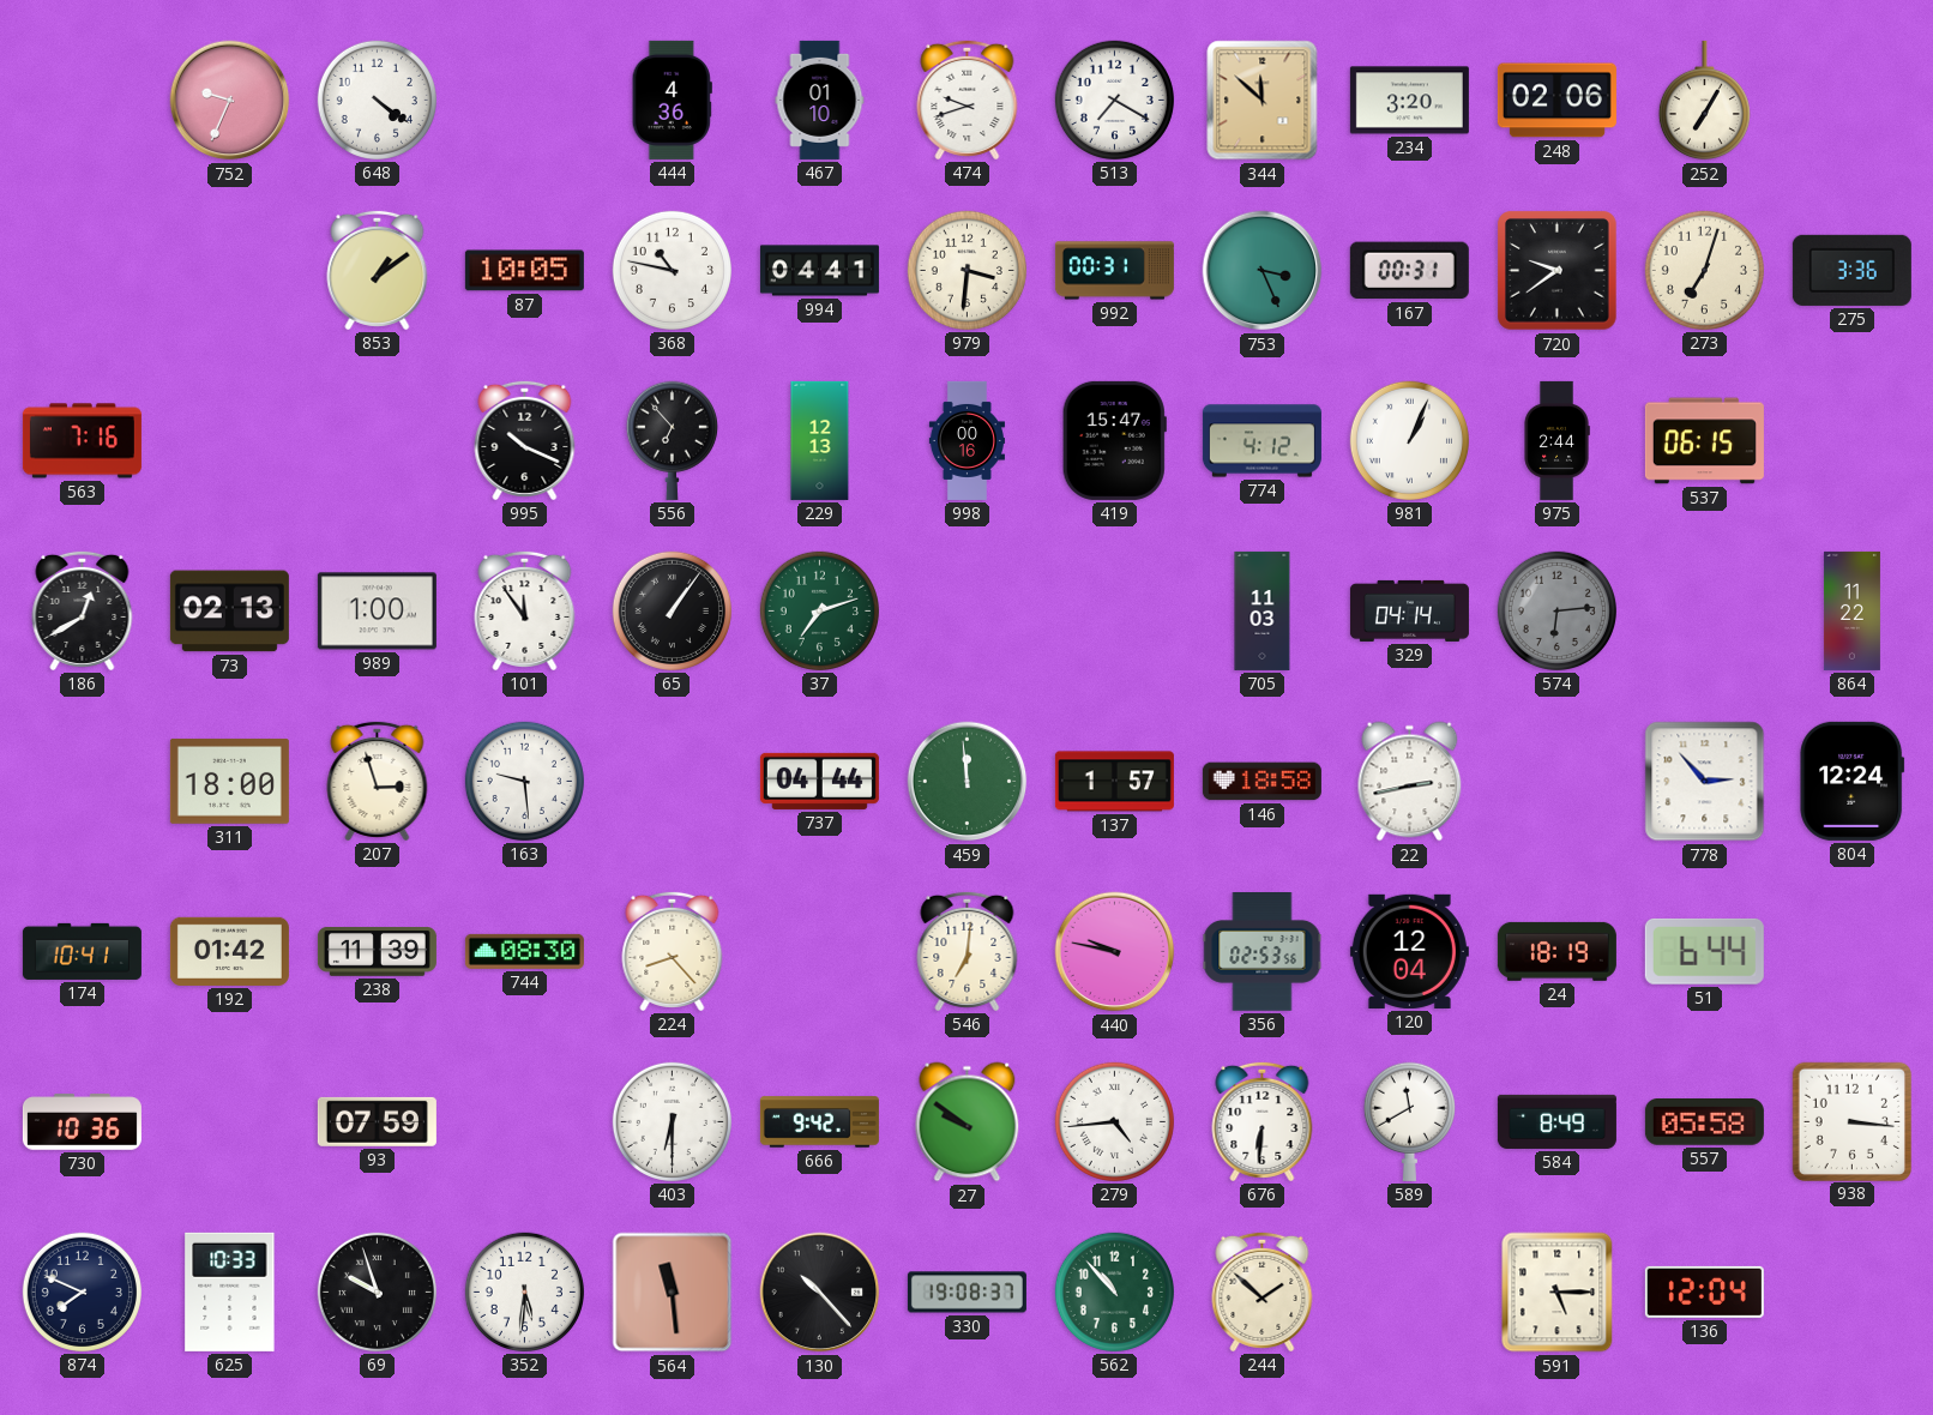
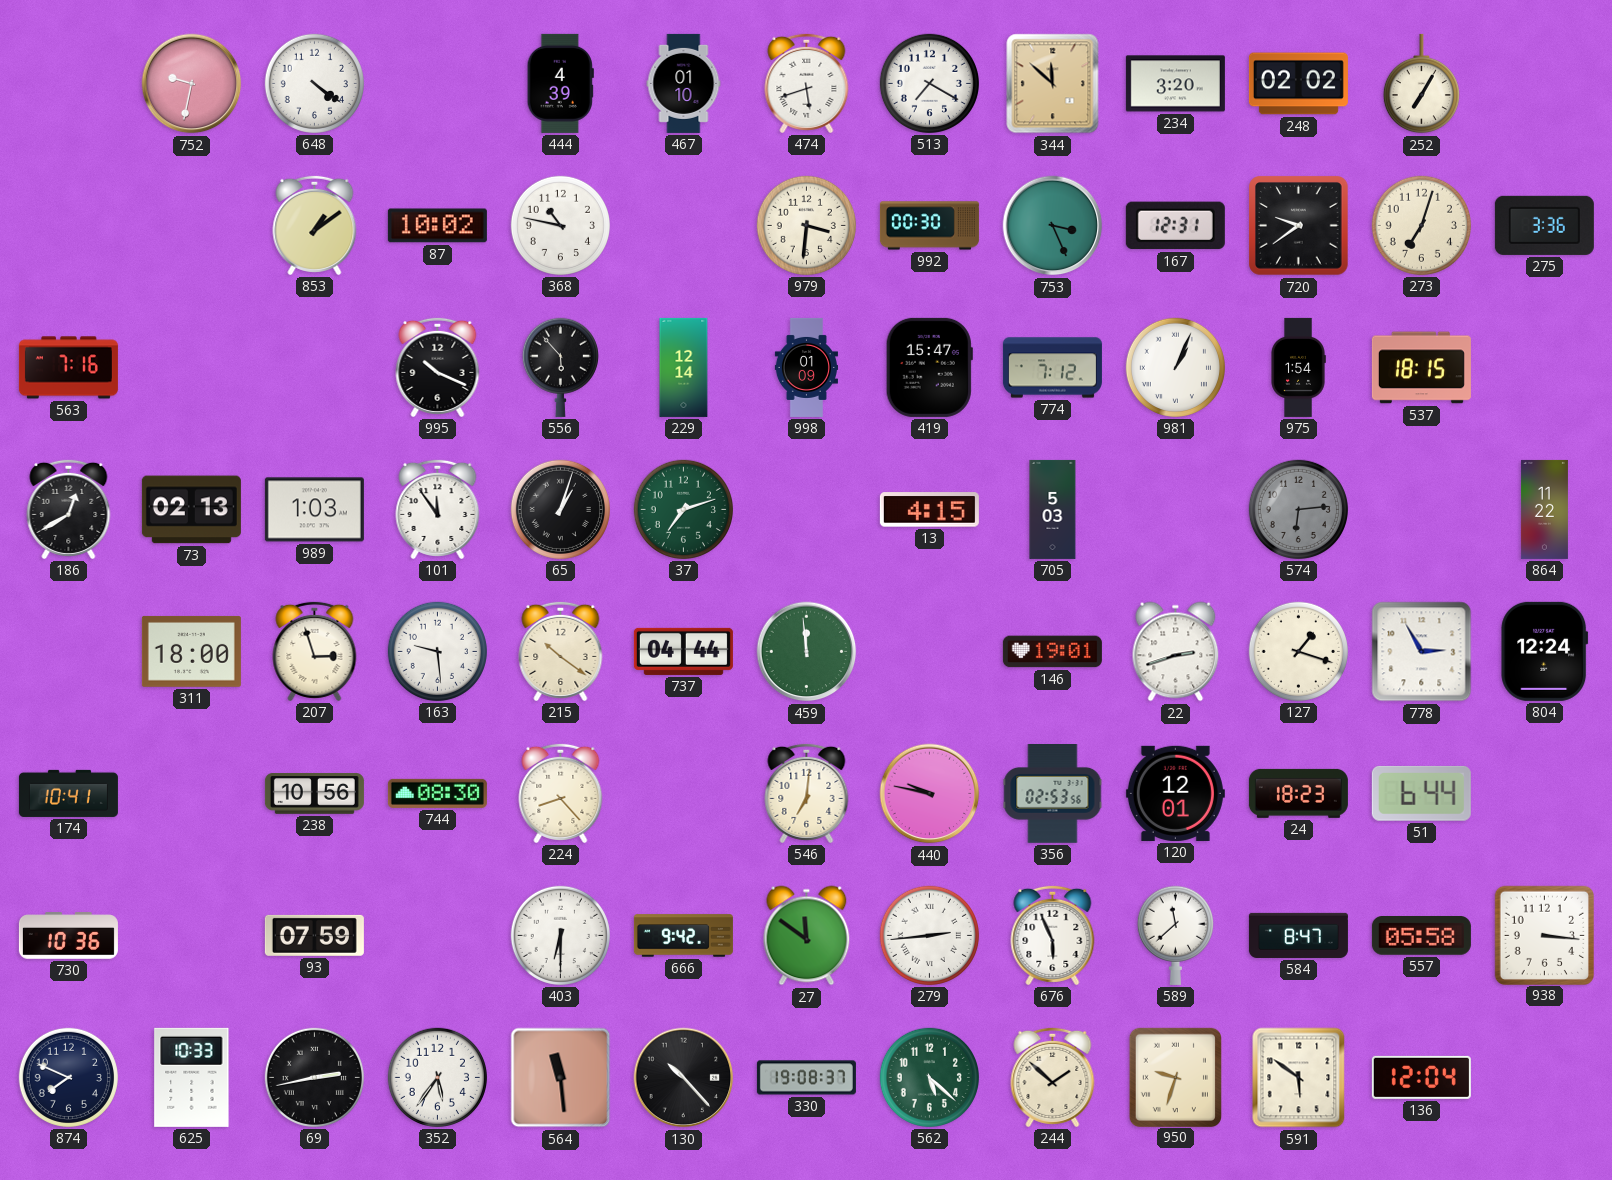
752: 9:34 -> 9:32
444: 4:36 -> 4:39
474: 9:42 -> 5:42
248: 02:06 -> 02:02
87: 10:05 -> 10:02
994: 04:41 -> none
992: 00:31 -> 00:30
167: 00:31 -> 12:31
556: 6:53 -> 5:53
229: 12:13 -> 12:14
998: 00:16 -> 01:09
774: 4:12 -> 7:12
975: 2:44 -> 1:54
537: 06:15 -> 18:15
989: 1:00 -> 1:03
65: 1:06 -> 1:03
13: none -> 4:15
705: 11:03 -> 5:03
329: 04:14 -> none
215: none -> 10:21
137: 1:57 -> none
146: 18:58 -> 19:01
22: 2:43 -> 2:42
127: none -> 1:18
778: 2:53 -> 2:55
192: 01:42 -> none
238: 11:39 -> 10:56
120: 12:04 -> 12:01
24: 18:19 -> 18:23
27: 9:51 -> 11:51
279: 4:44 -> 2:44
676: 6:31 -> 5:56
589: 11:40 -> 11:38
584: 8:49 -> 8:47
69: 9:57 -> 2:43
352: 5:31 -> 5:36
562: 10:53 -> 5:22
950: none -> 9:33
591: 5:15 -> 5:51
